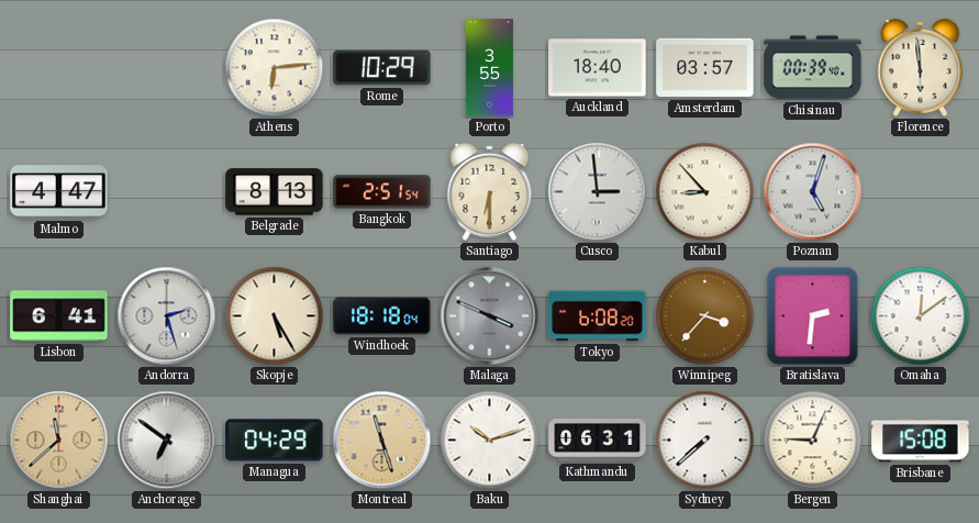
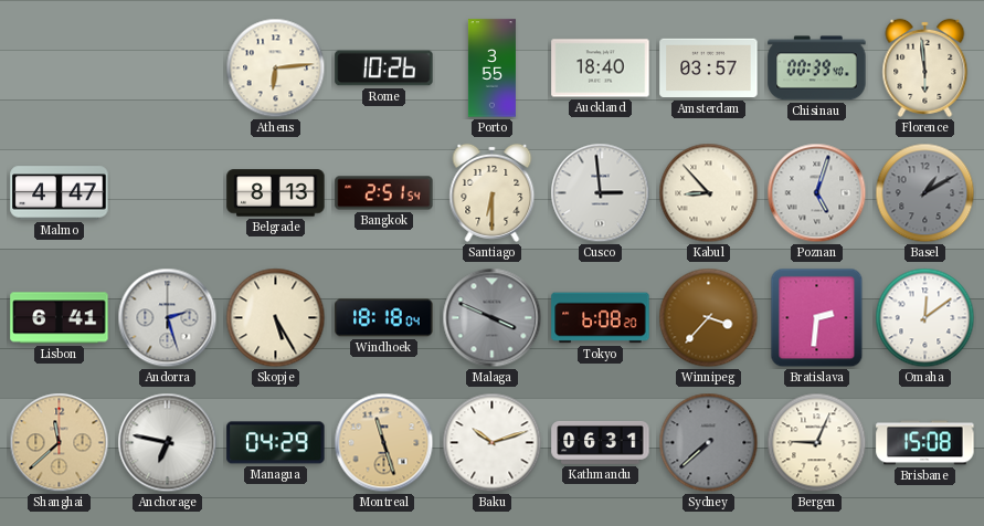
Rome: 10:29 -> 10:26
Basel: none -> 1:10
Anchorage: 6:51 -> 6:47
Sydney dial: white -> grey
